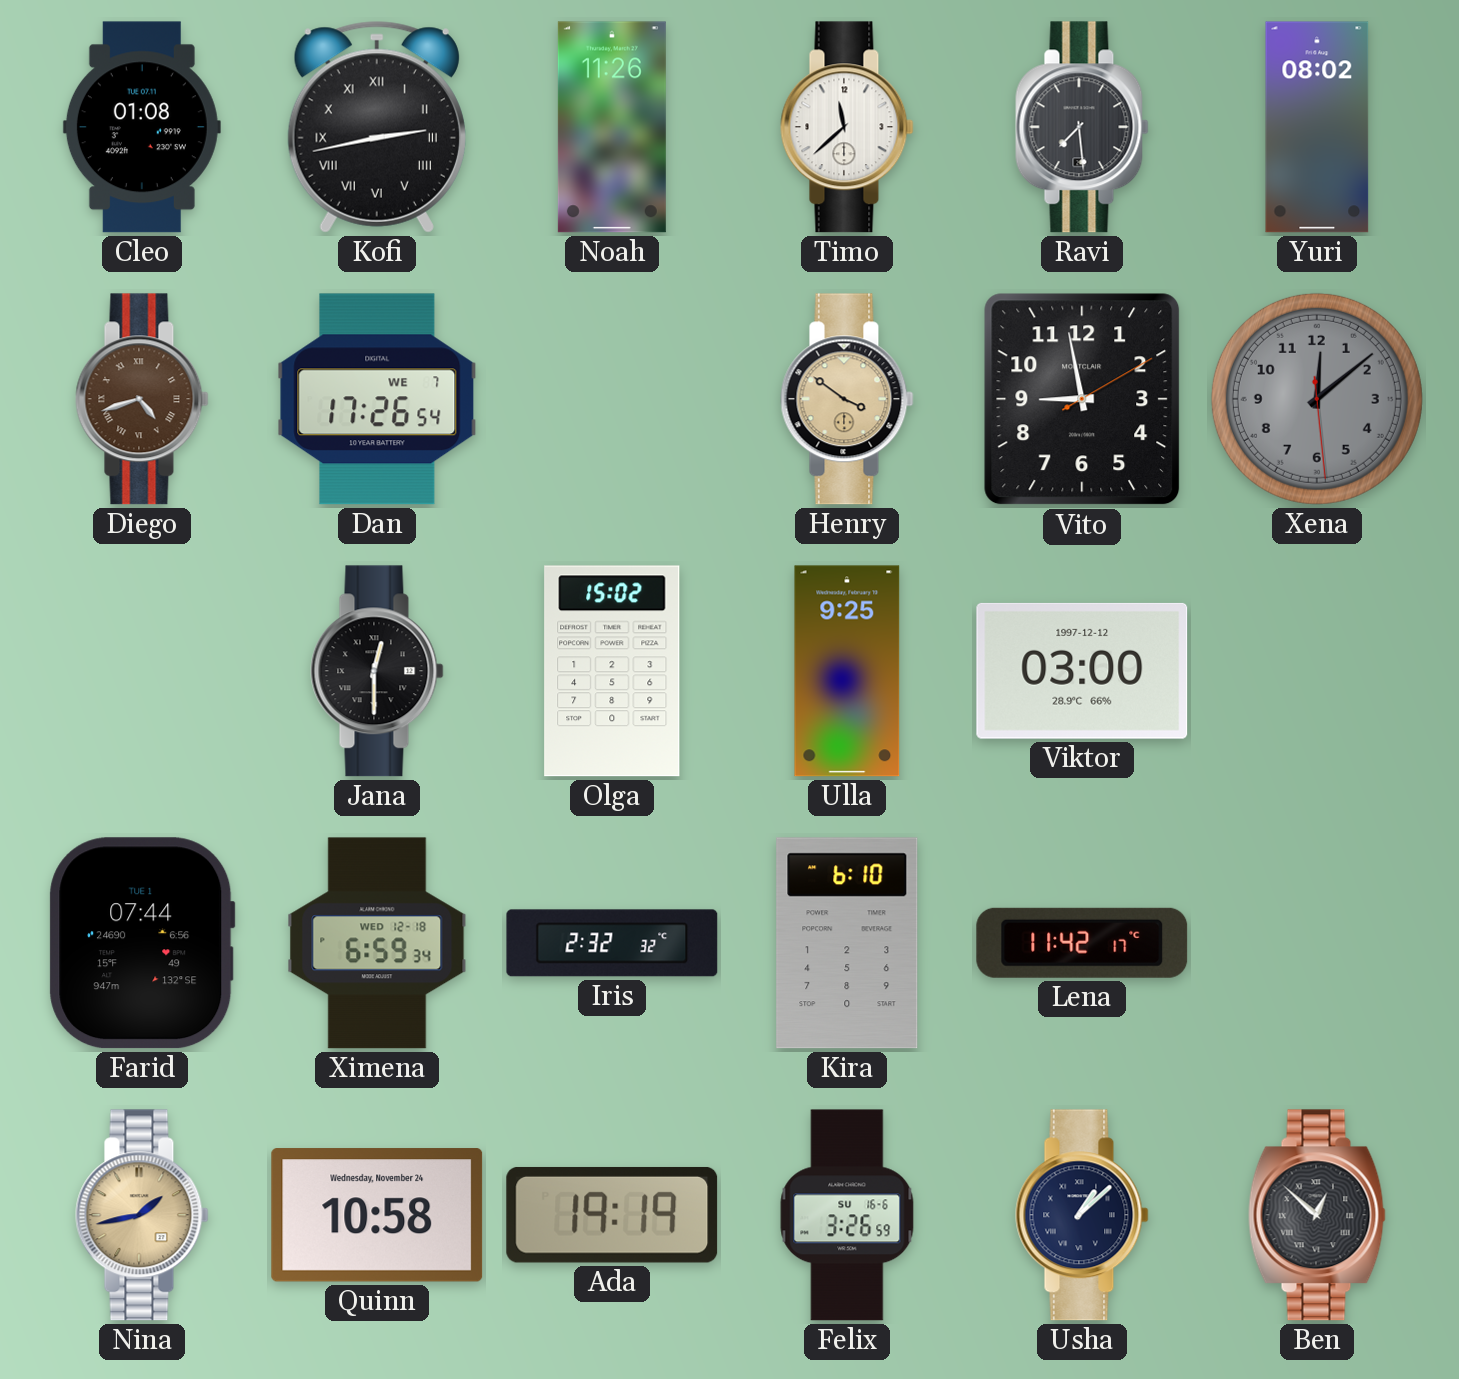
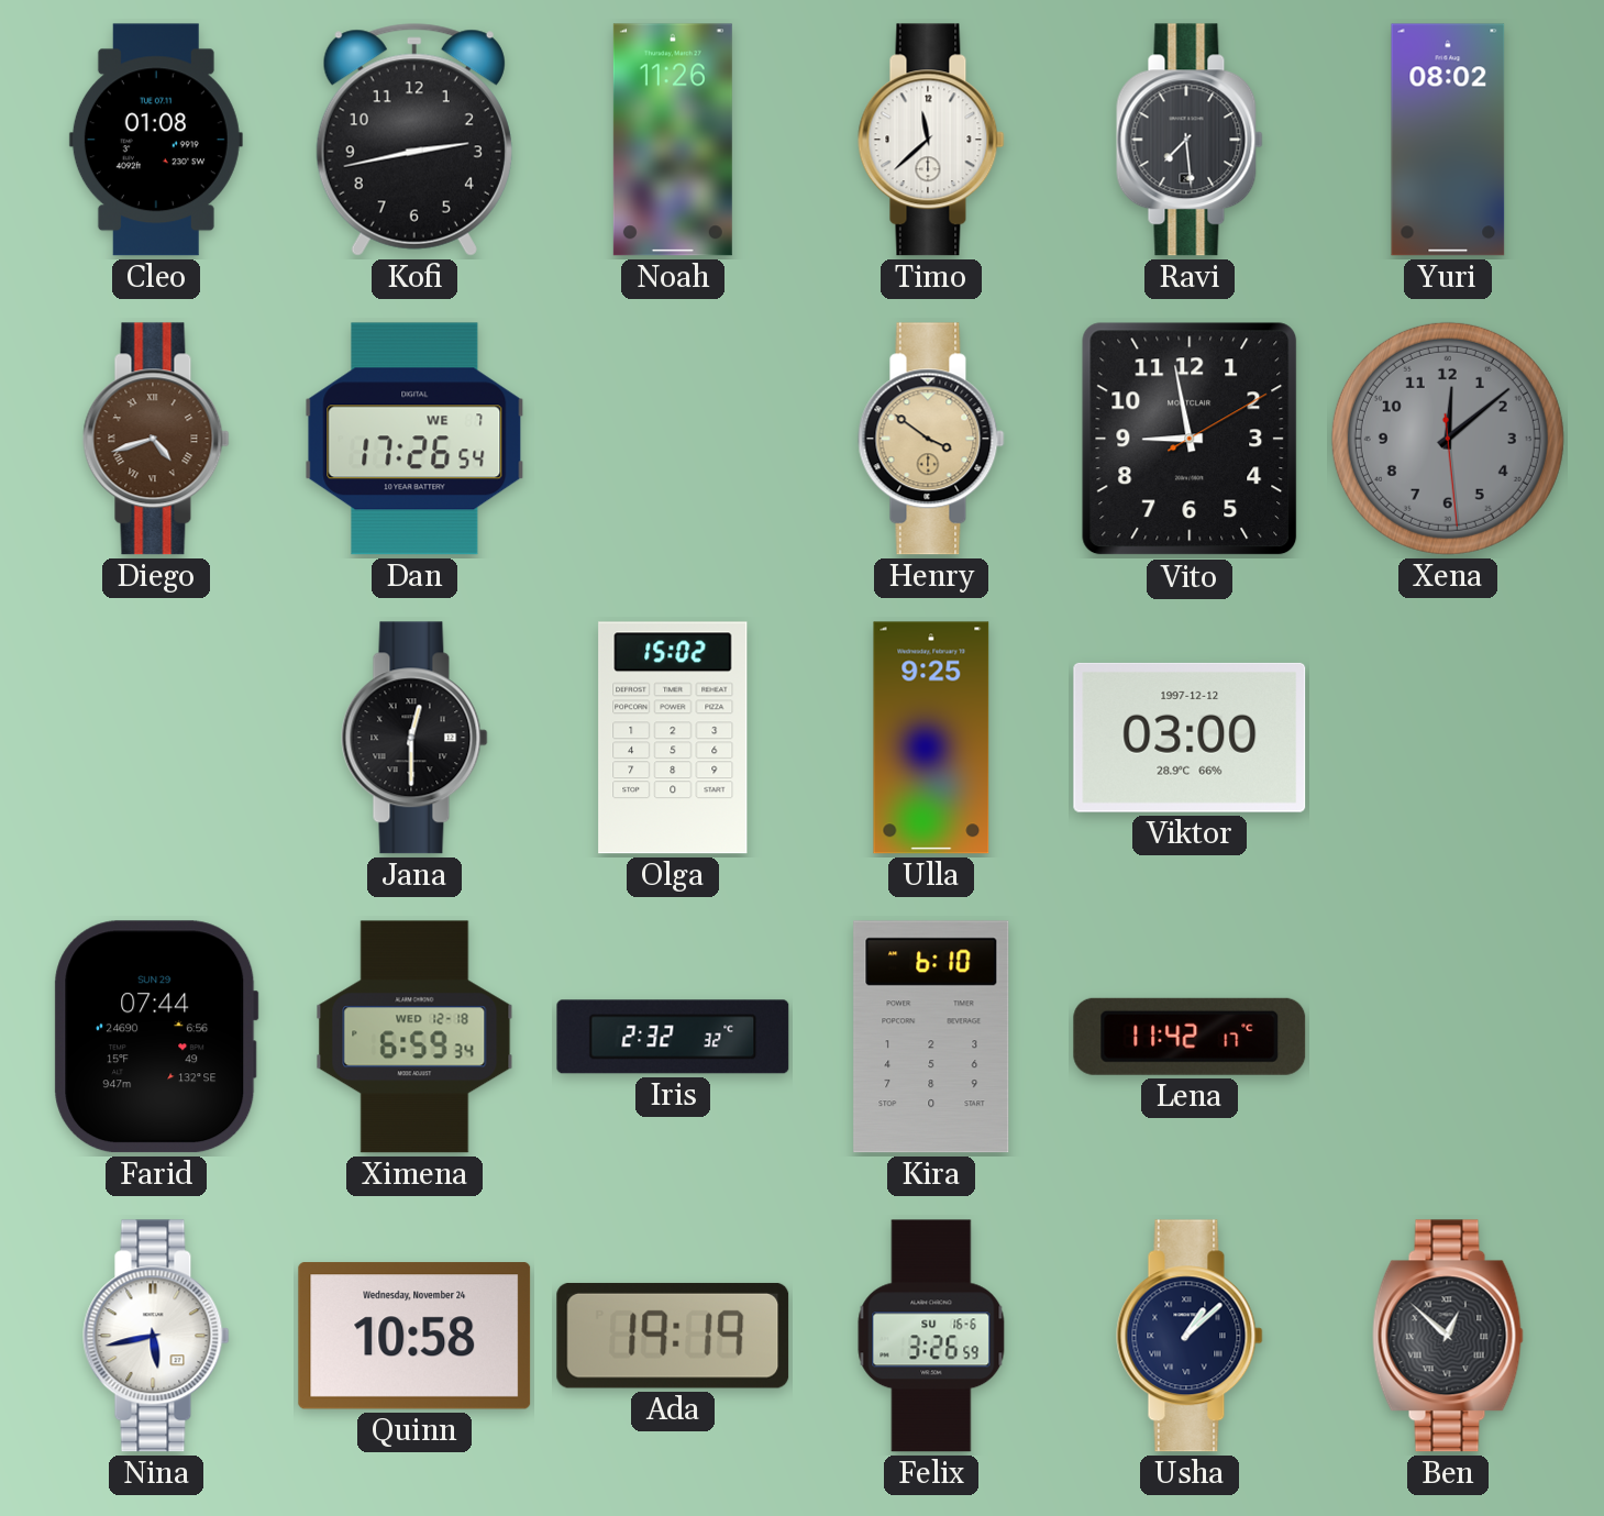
Kofi numerals: Roman -> Arabic
Farid date: TUE 1 -> SUN 29
Nina: 1:43 -> 5:43
Nina dial: champagne -> white
